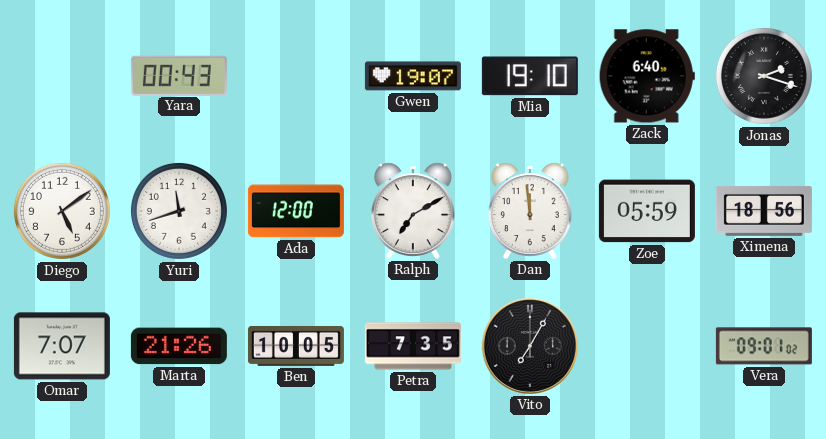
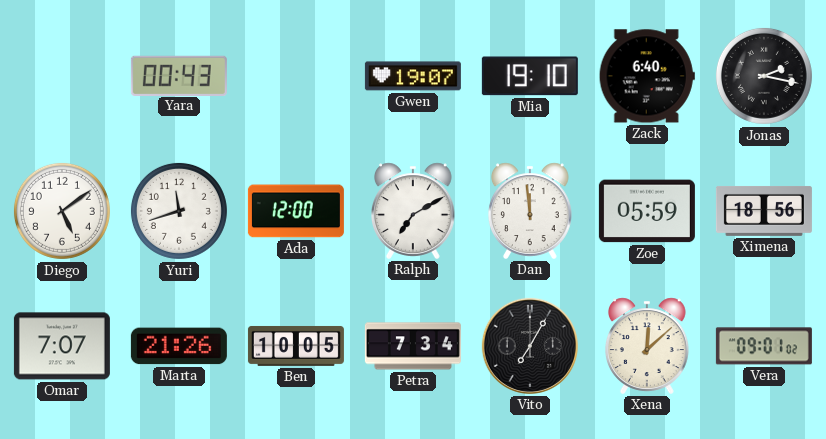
Jonas: 2:18 -> 2:17
Petra: 7:35 -> 7:34
Xena: none -> 12:08
